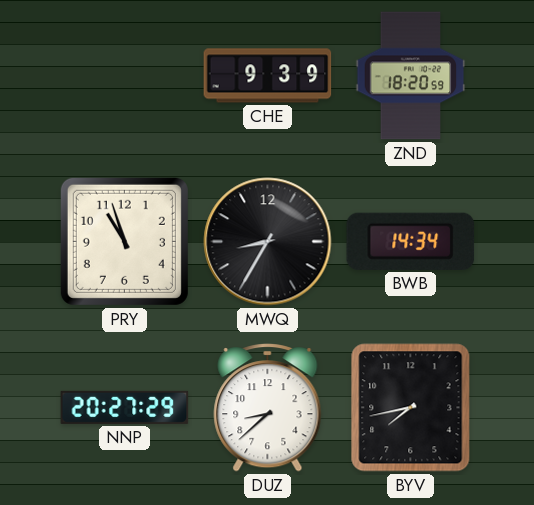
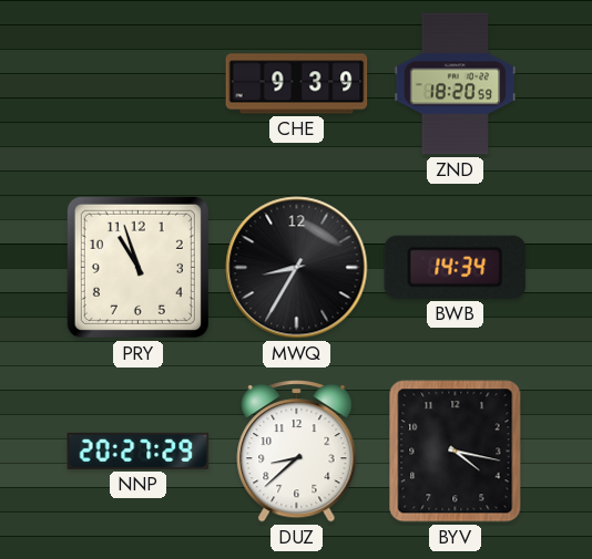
BYV: 7:43 -> 4:17
